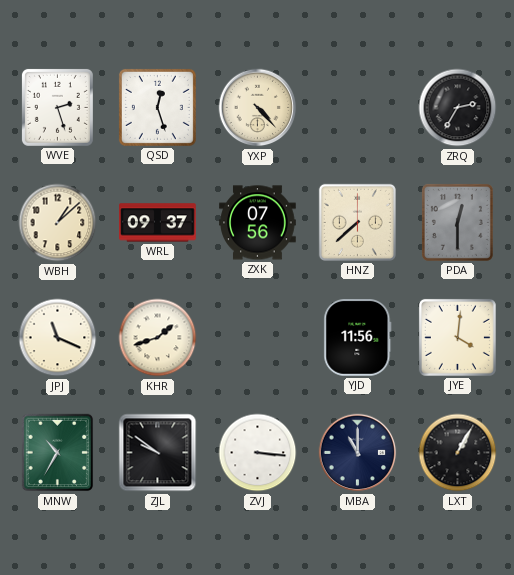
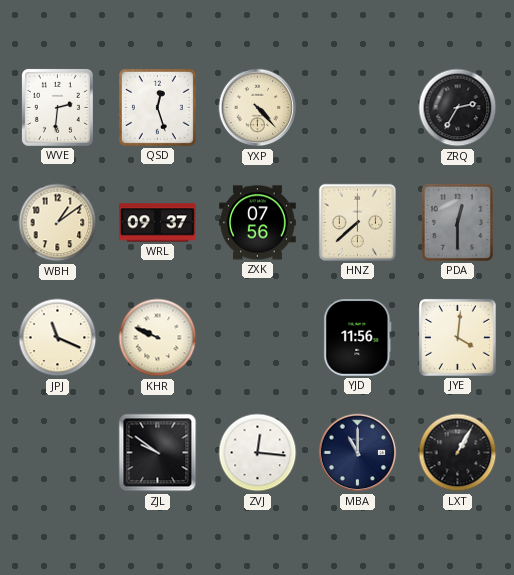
WVE: 2:27 -> 2:31
WBH: 1:08 -> 1:09
KHR: 1:42 -> 9:49
MNW: 10:35 -> none
ZVJ: 3:16 -> 12:16
